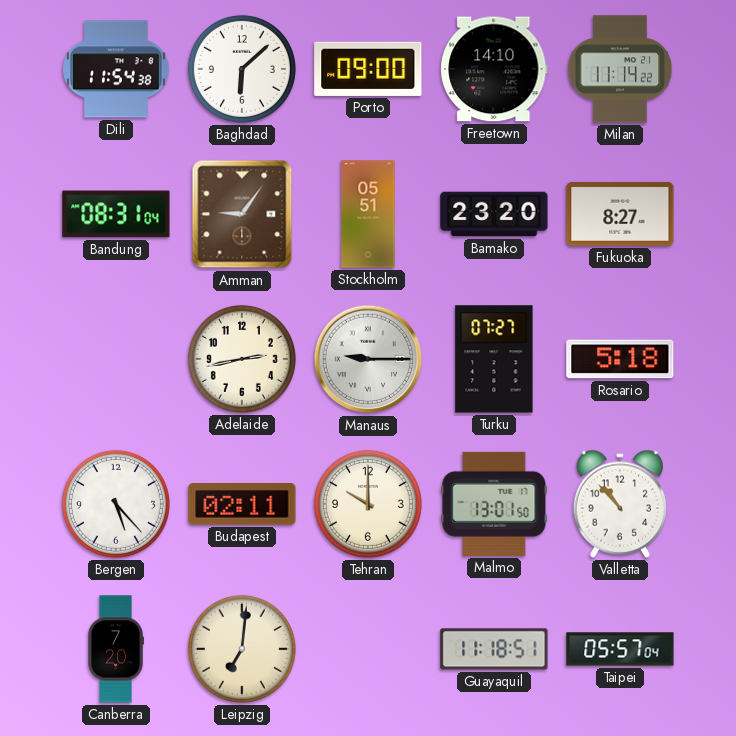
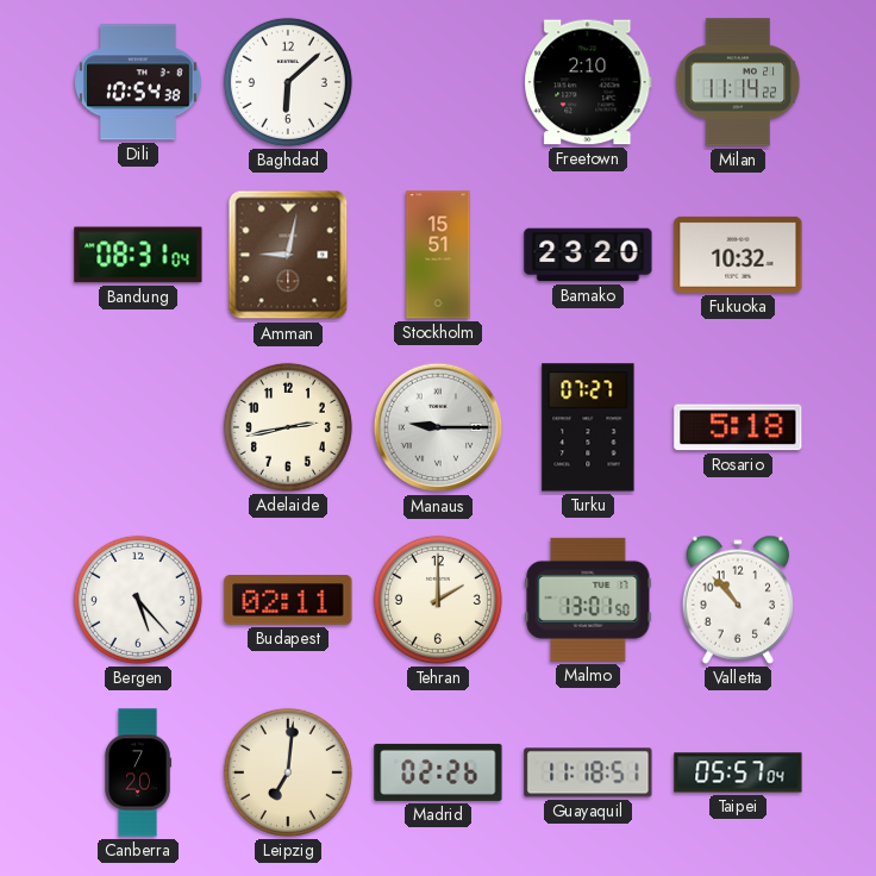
Dili: 11:54 -> 10:54
Porto: 09:00 -> none
Freetown: 14:10 -> 2:10
Amman: 9:06 -> 9:02
Stockholm: 05:51 -> 15:51
Fukuoka: 8:27 -> 10:32
Tehran: 10:00 -> 2:00
Madrid: none -> 02:26
